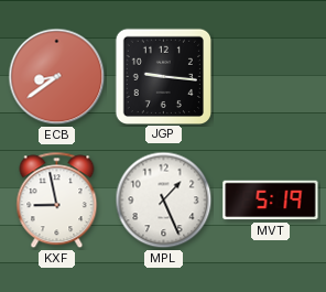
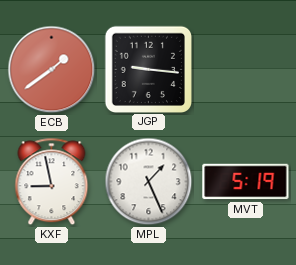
ECB: 8:39 -> 1:39
